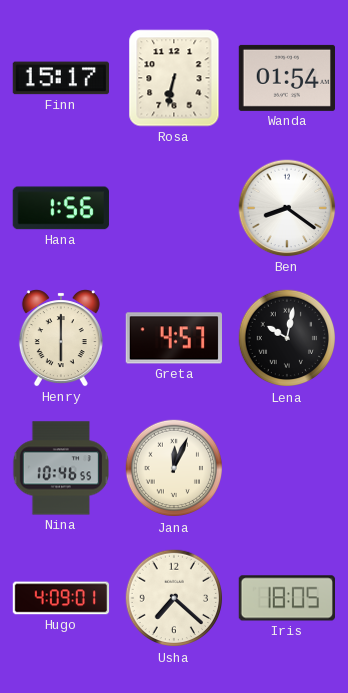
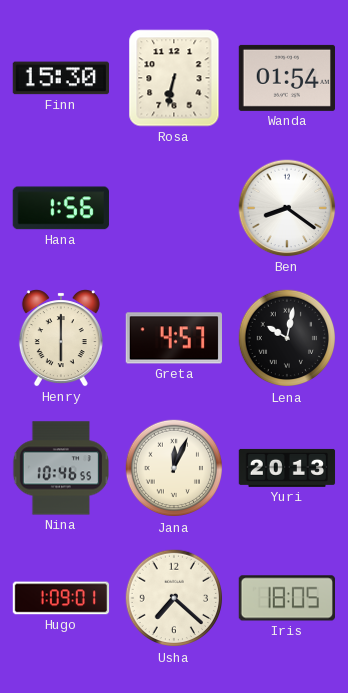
Finn: 15:17 -> 15:30
Yuri: none -> 20:13
Hugo: 4:09 -> 1:09
